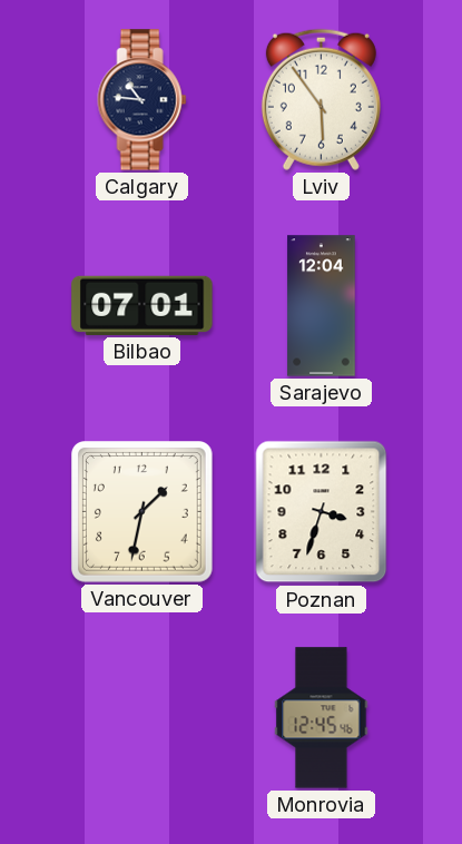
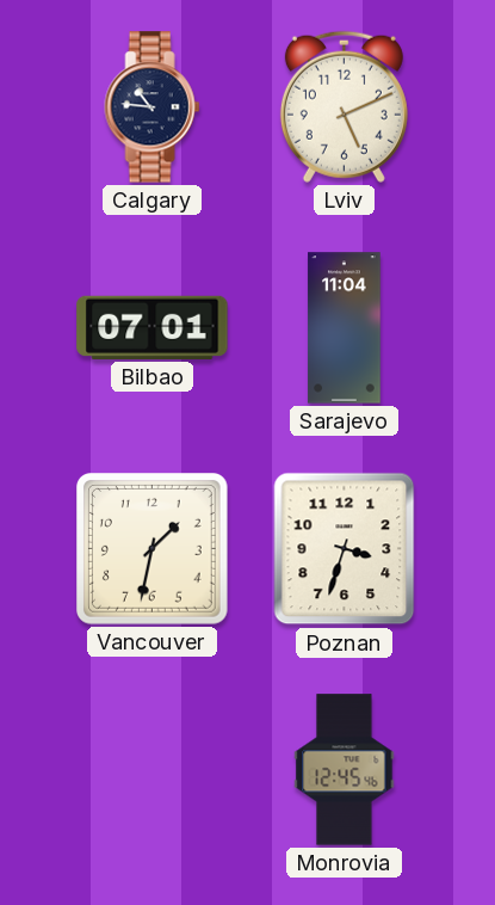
Lviv: 5:54 -> 5:11
Sarajevo: 12:04 -> 11:04
